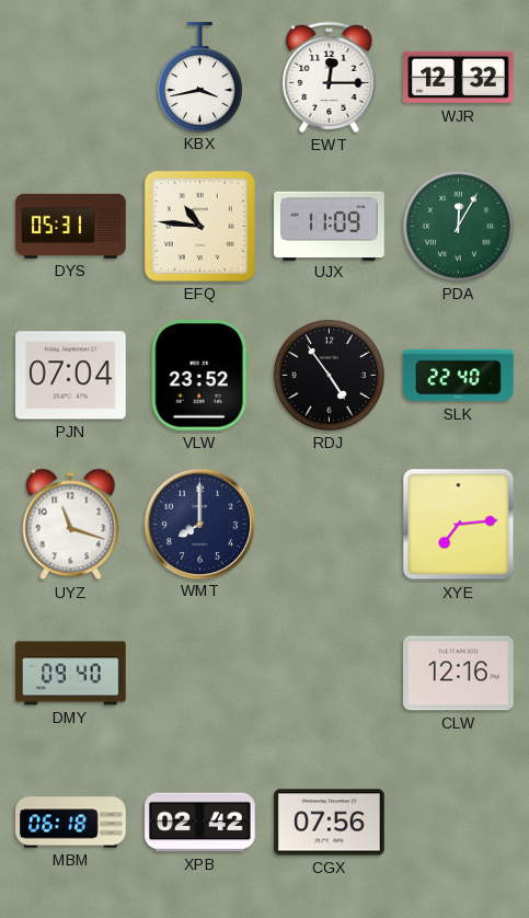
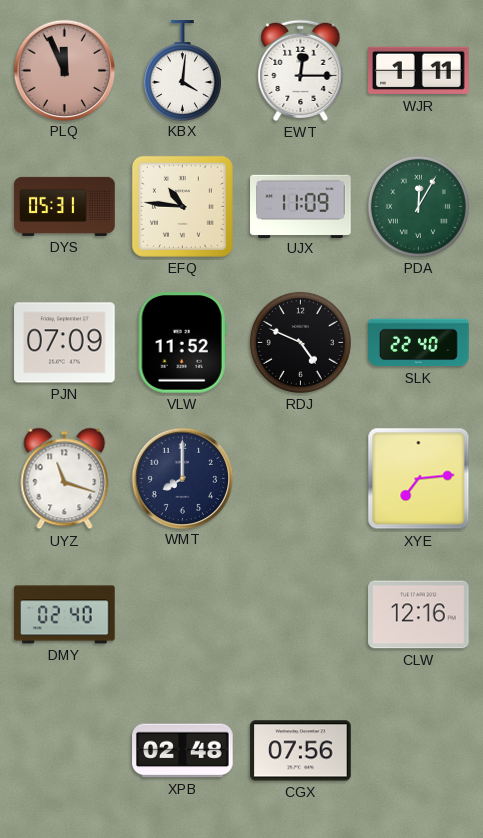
PLQ: none -> 11:56
KBX: 3:43 -> 4:01
WJR: 12:32 -> 1:11
PJN: 07:04 -> 07:09
VLW: 23:52 -> 11:52
RDJ: 4:54 -> 4:49
DMY: 09:40 -> 02:40
MBM: 06:18 -> none
XPB: 02:42 -> 02:48
